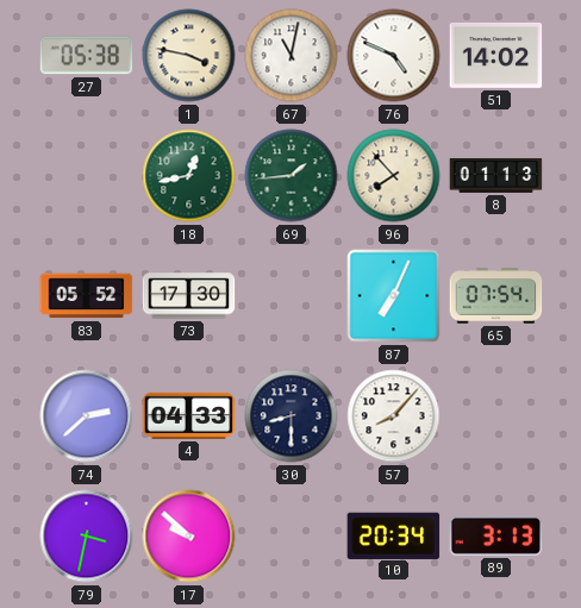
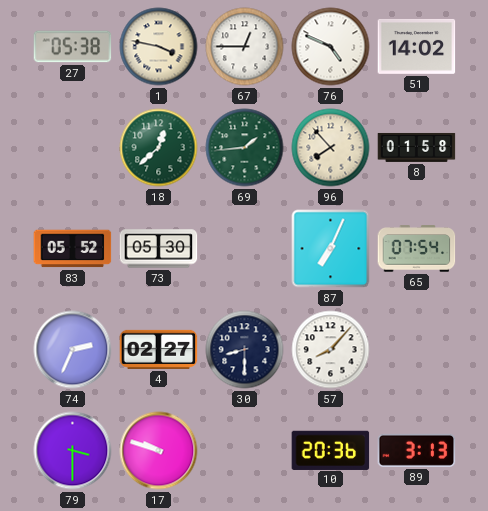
67: 11:02 -> 12:45
18: 12:43 -> 12:38
8: 01:13 -> 01:58
73: 17:30 -> 05:30
74: 2:38 -> 2:34
4: 04:33 -> 02:27
79: 3:32 -> 3:30
17: 9:52 -> 9:48
10: 20:34 -> 20:36
